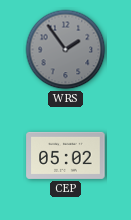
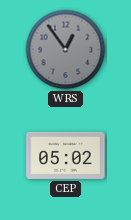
WRS: 1:54 -> 12:54
